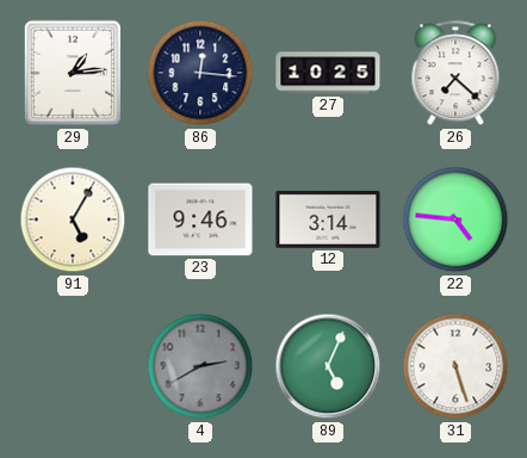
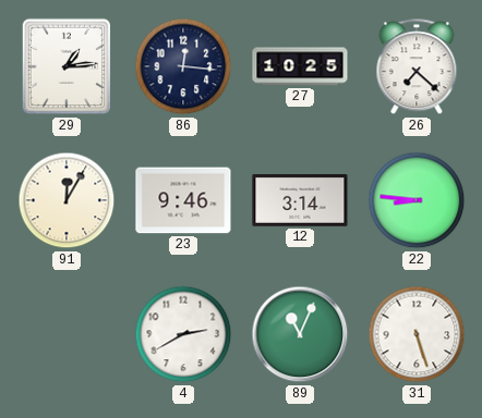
91: 5:05 -> 12:05
22: 4:46 -> 8:46
4 dial: grey -> white
89: 5:04 -> 11:04
